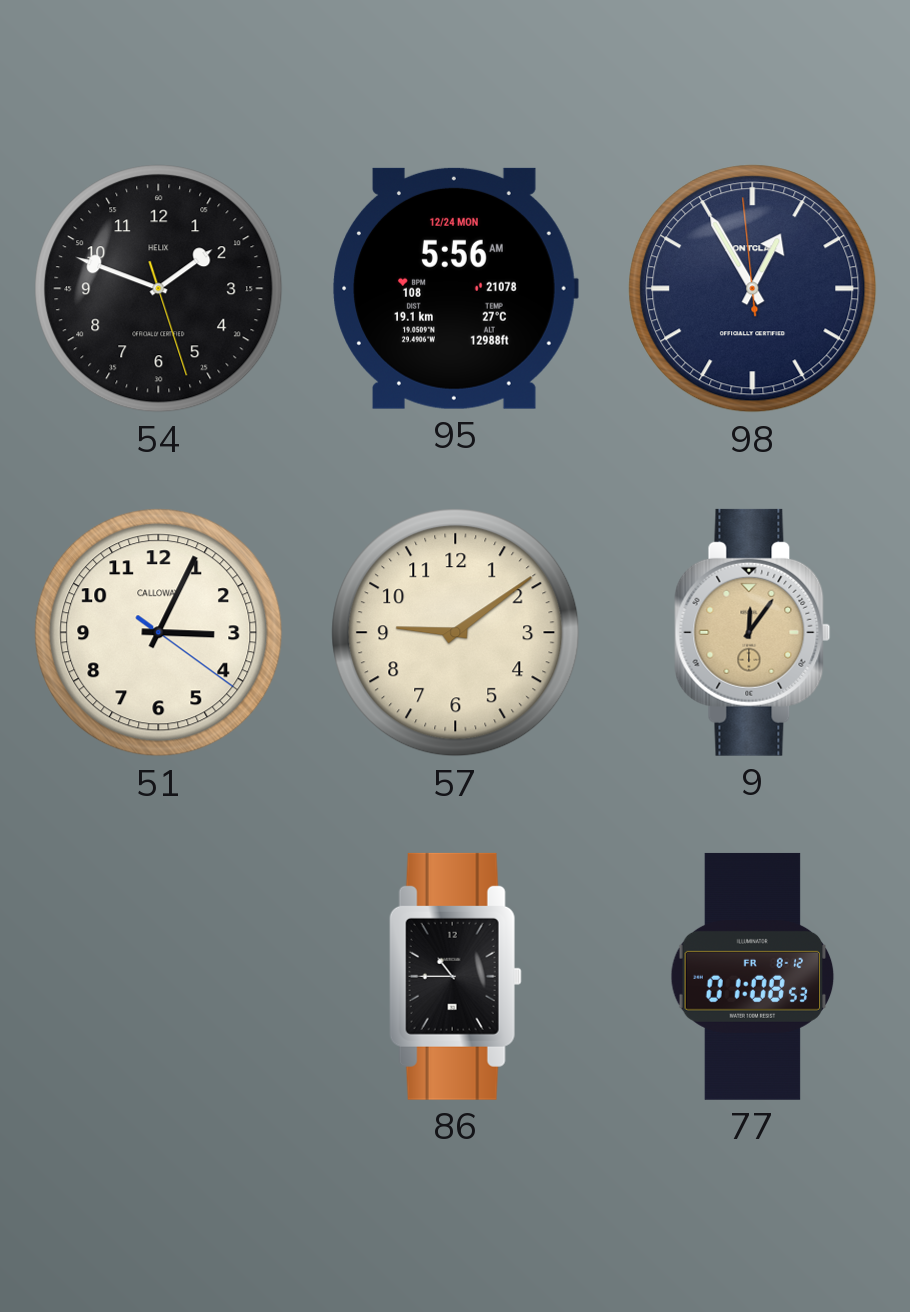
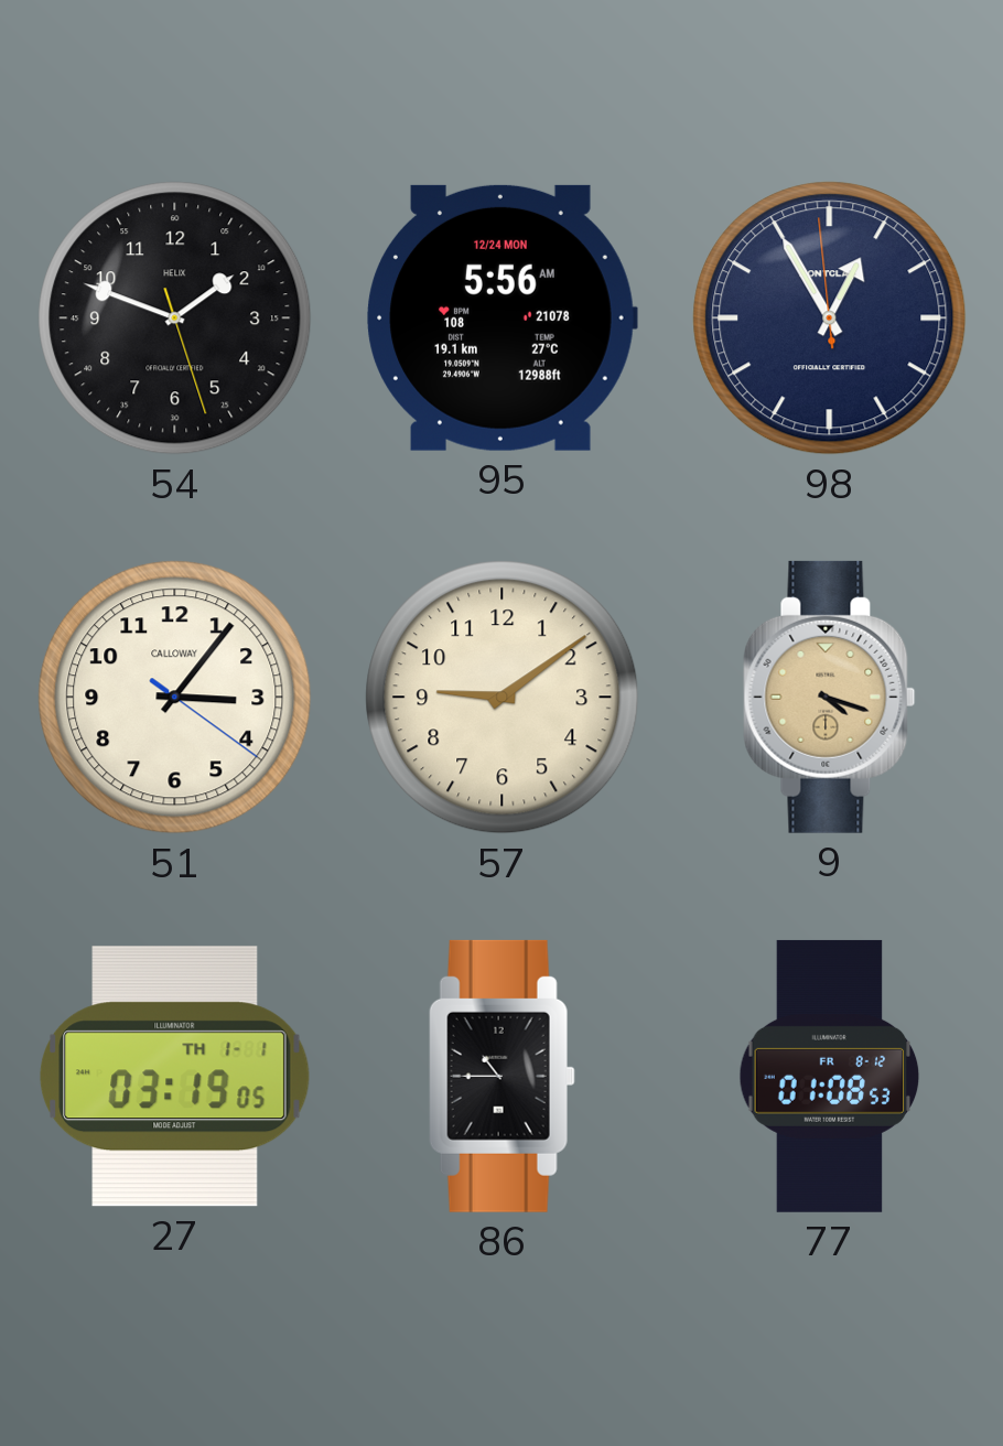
51: 3:04 -> 3:06
9: 12:06 -> 4:18
27: none -> 03:19
